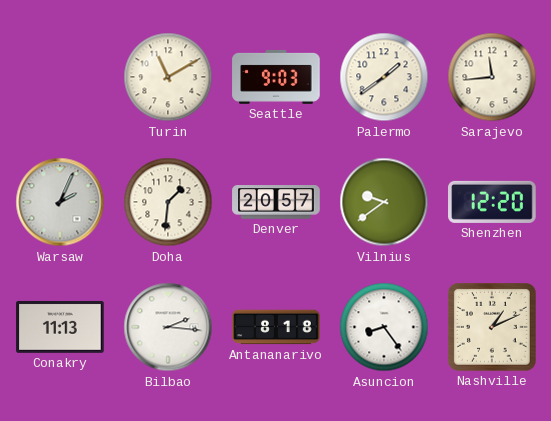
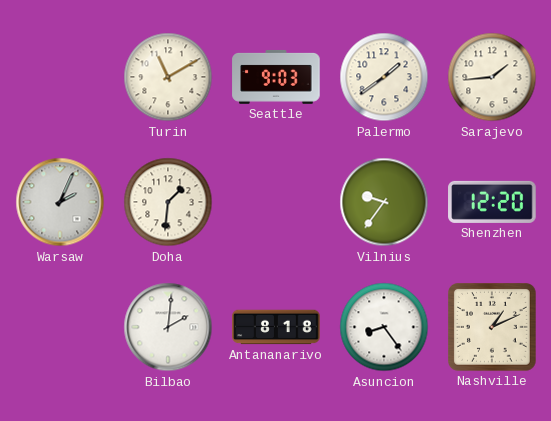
Sarajevo: 11:44 -> 1:44
Denver: 20:57 -> none
Vilnius: 9:39 -> 9:36
Conakry: 11:13 -> none
Bilbao: 2:16 -> 2:01
